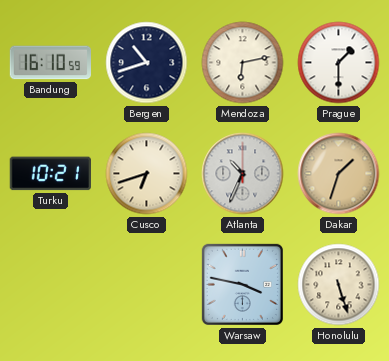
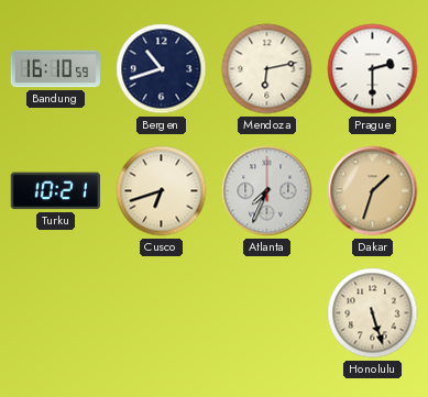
Prague: 1:30 -> 2:30
Atlanta: 10:34 -> 7:34
Warsaw: 3:47 -> none
